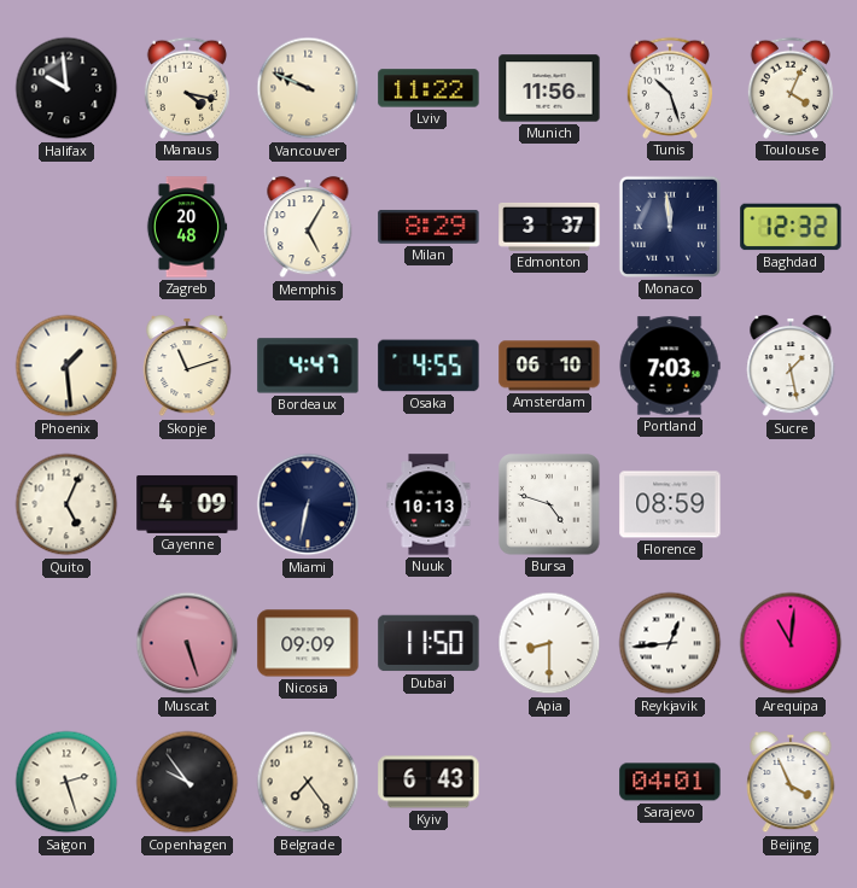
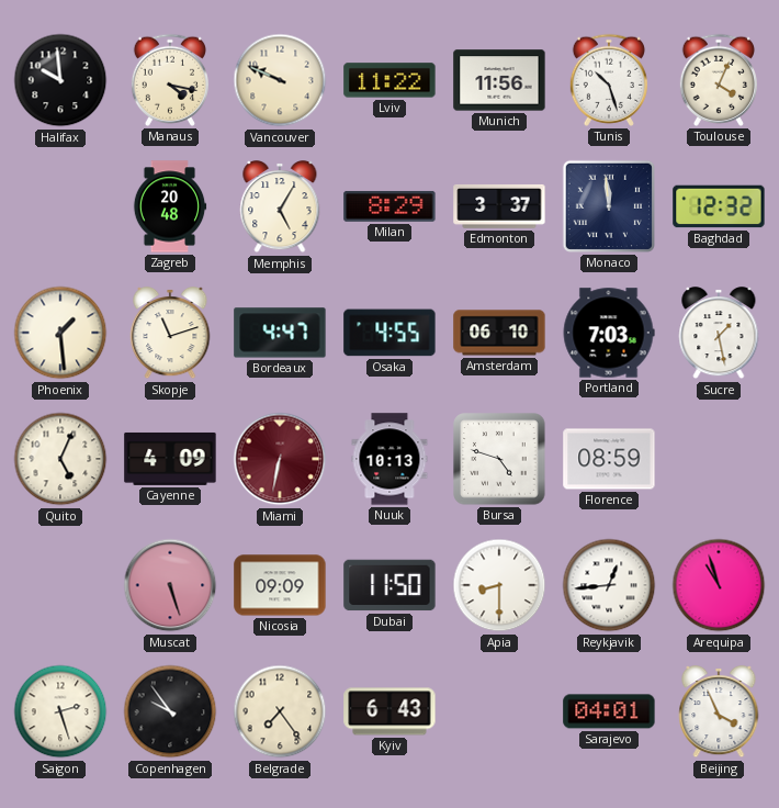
Miami dial: navy -> burgundy
Arequipa: 11:01 -> 10:57
